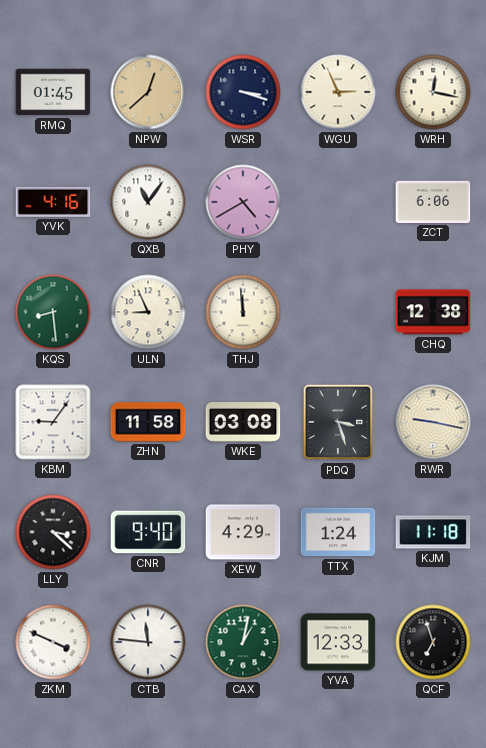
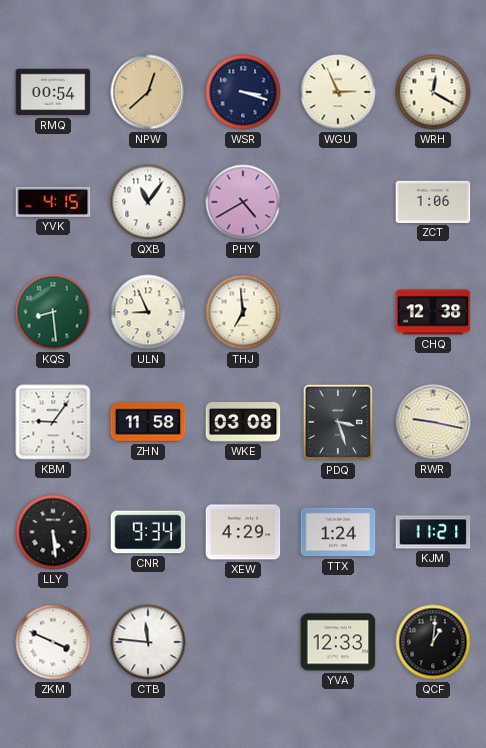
RMQ: 01:45 -> 00:54
WRH: 12:17 -> 12:20
YVK: 4:16 -> 4:15
ZCT: 6:06 -> 1:06
THJ: 11:59 -> 6:59
LLY: 3:22 -> 5:29
CNR: 9:40 -> 9:34
KJM: 11:18 -> 11:21
CAX: 1:02 -> none
QCF: 6:57 -> 1:01
